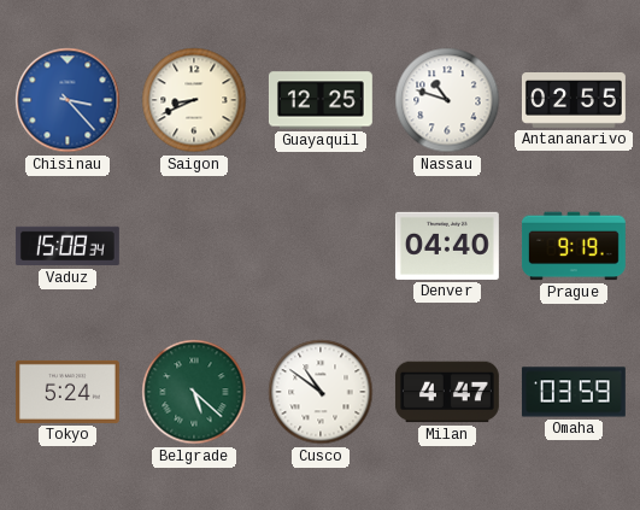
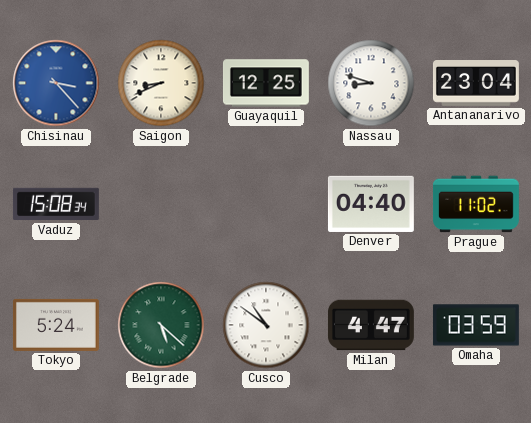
Nassau: 10:48 -> 8:48
Antananarivo: 02:55 -> 23:04
Prague: 9:19 -> 11:02
